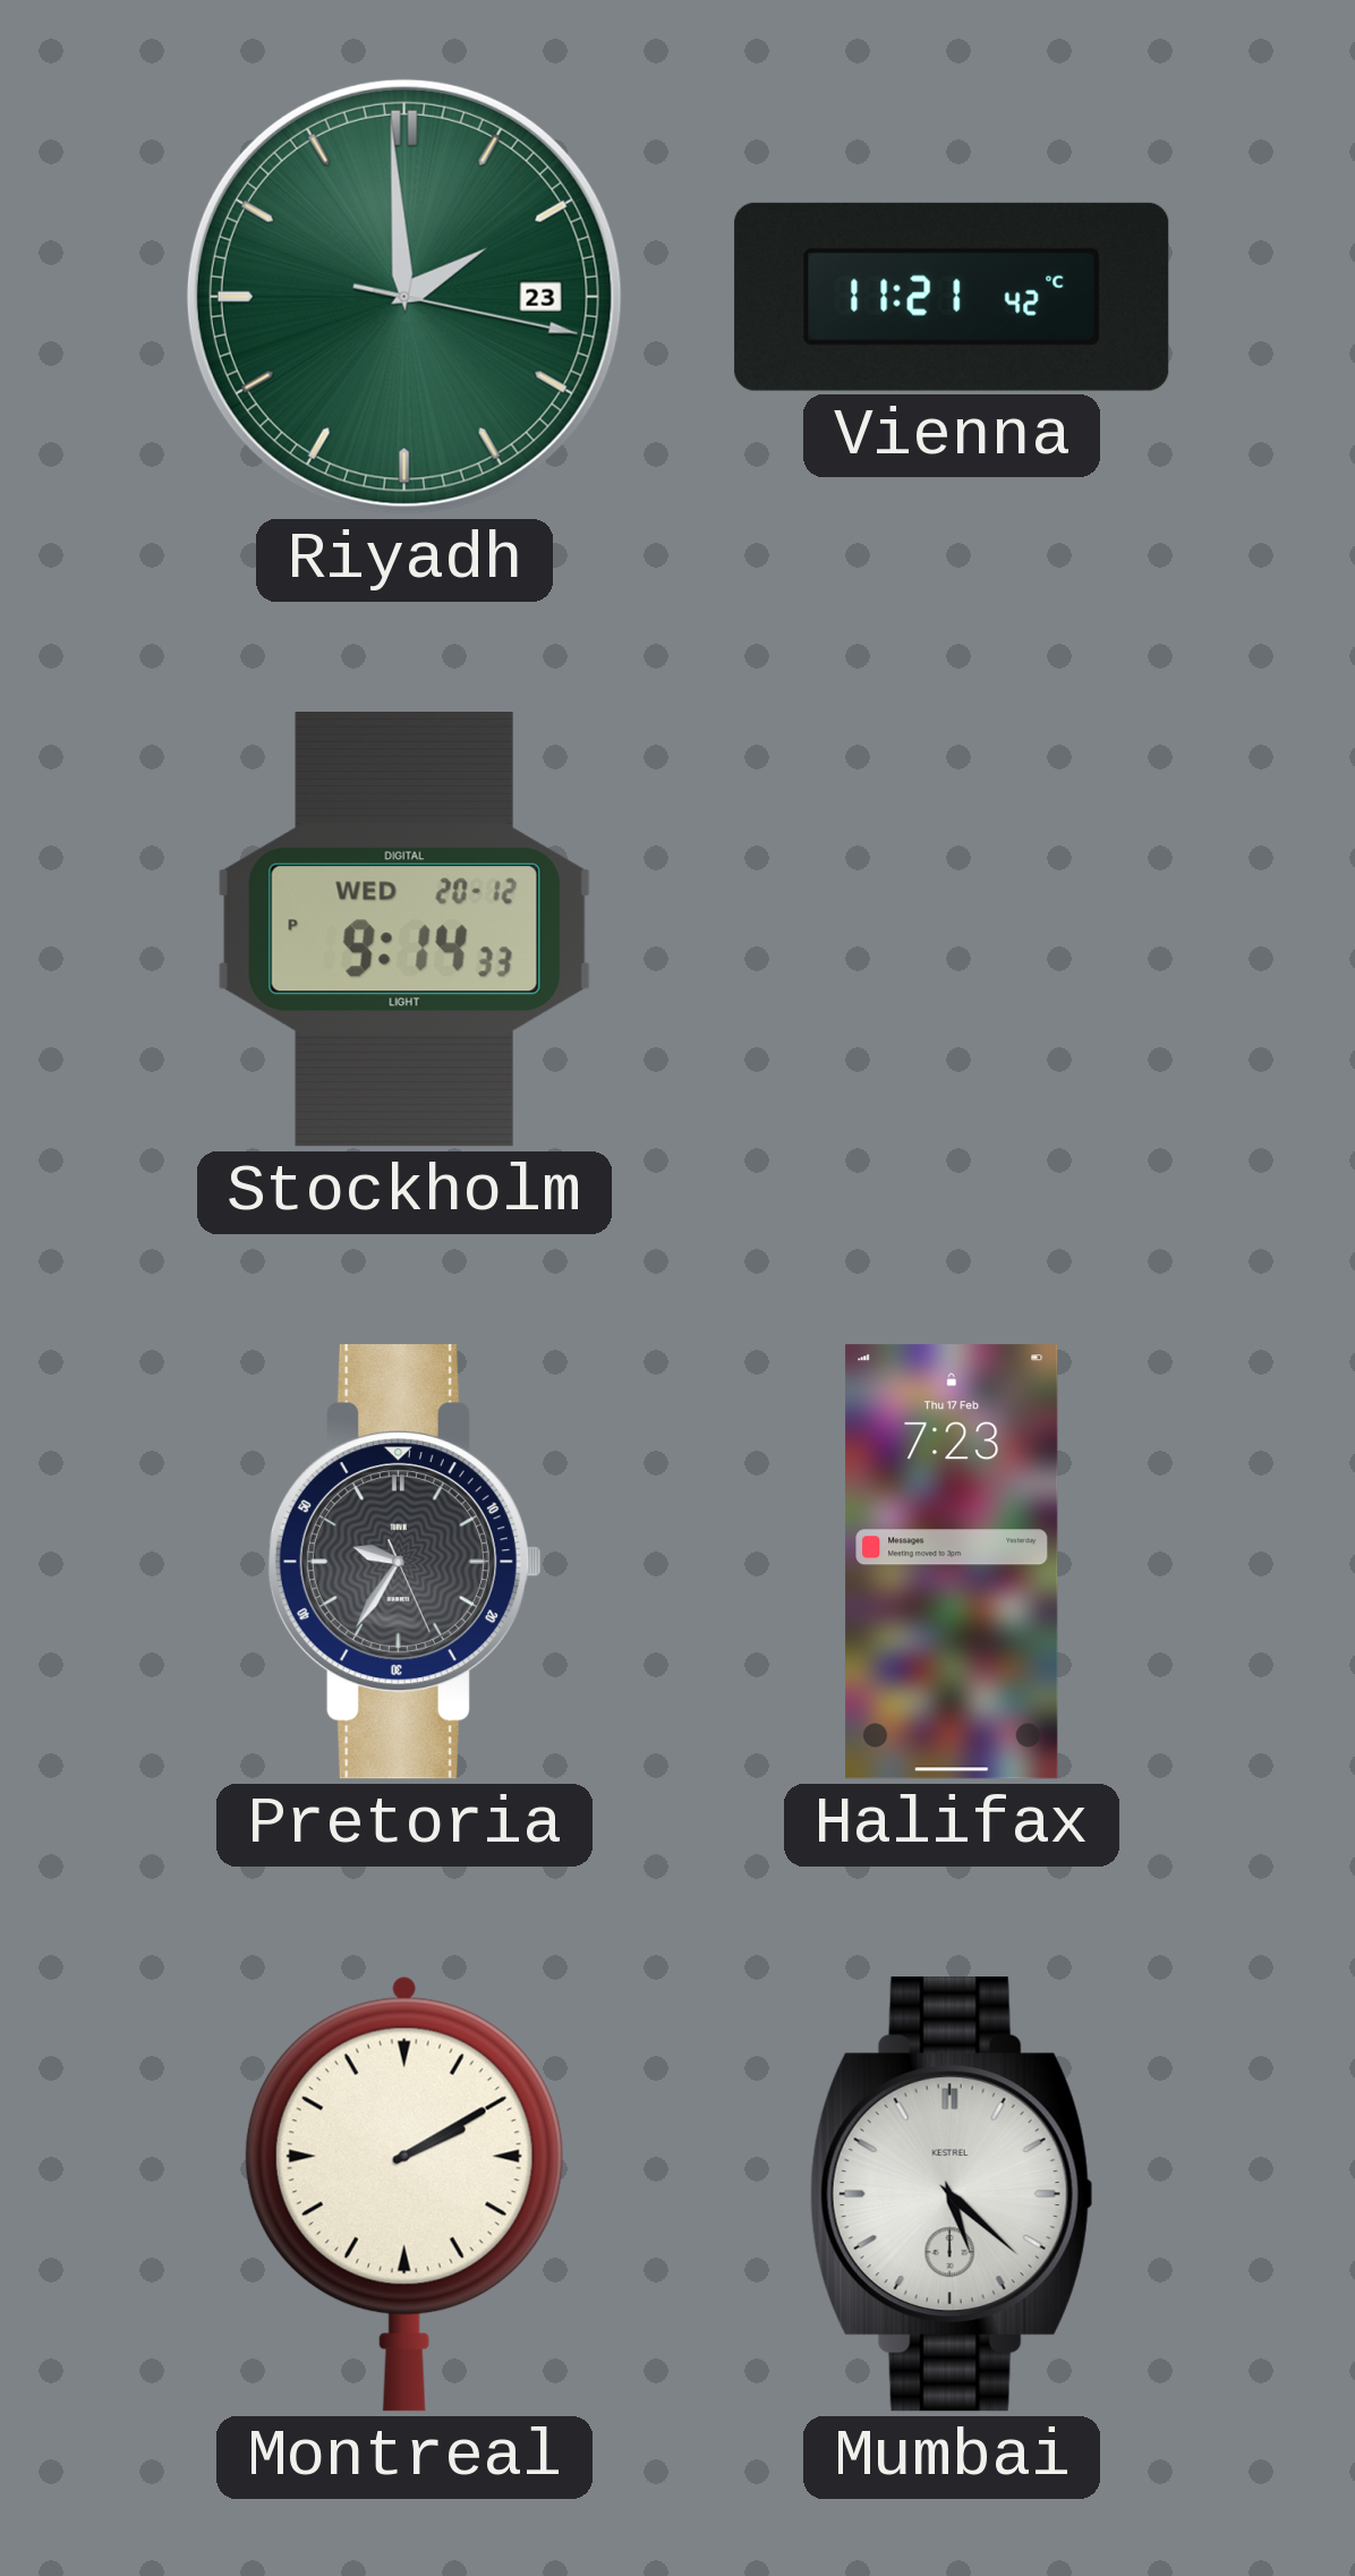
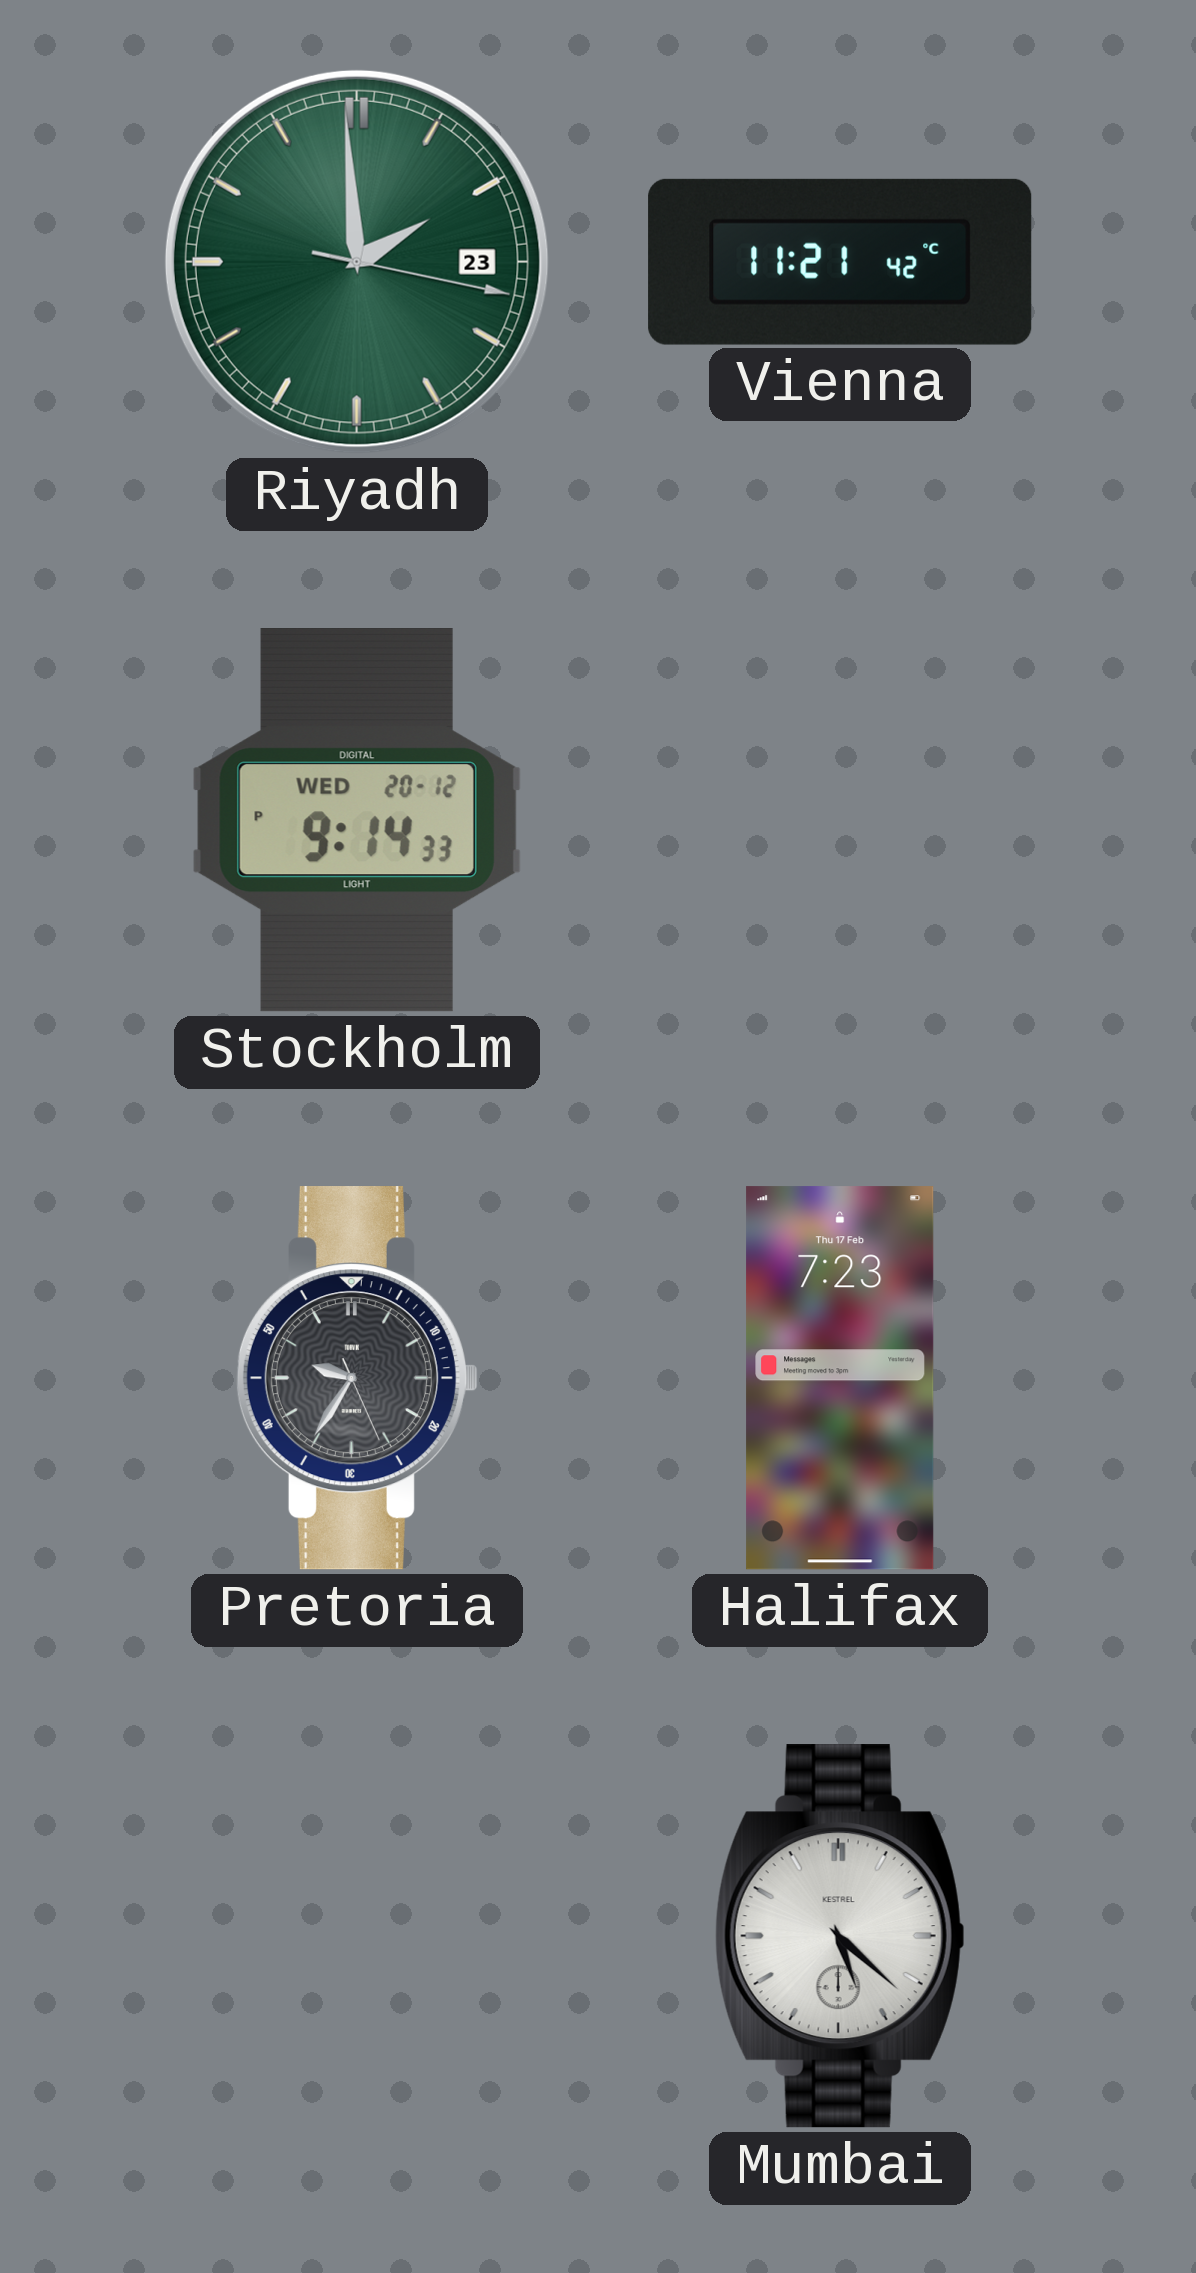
Montreal: 2:10 -> none
